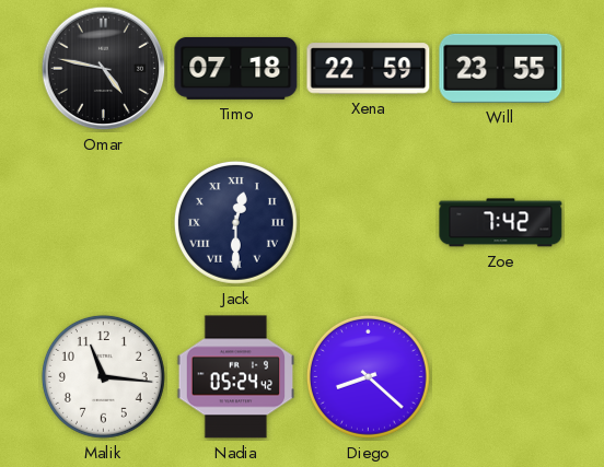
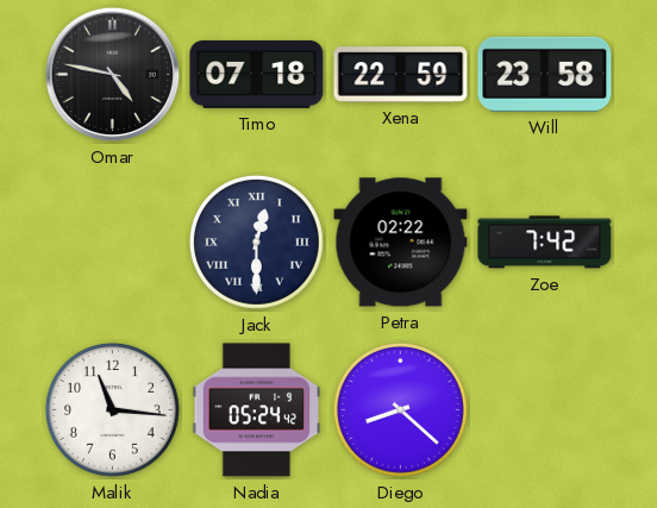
Will: 23:55 -> 23:58
Petra: none -> 02:22
